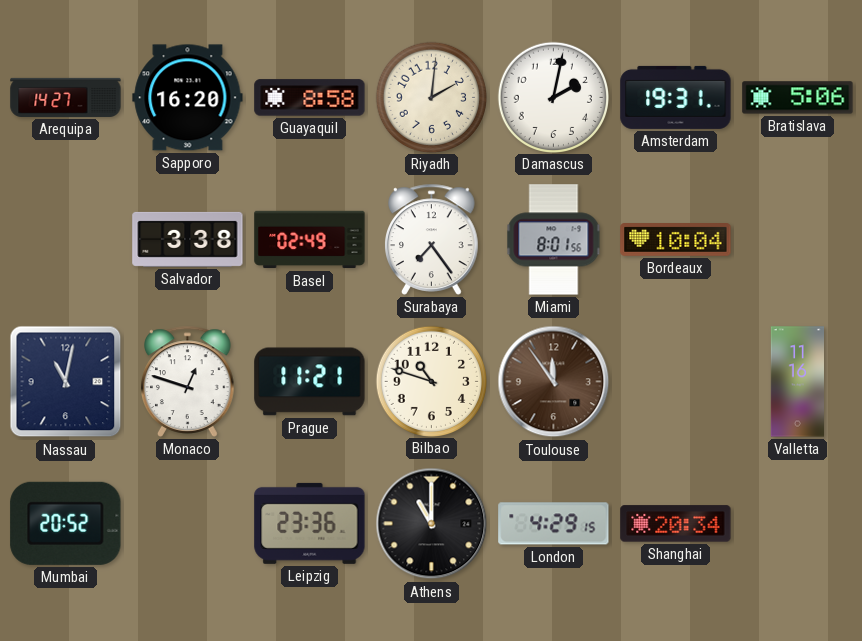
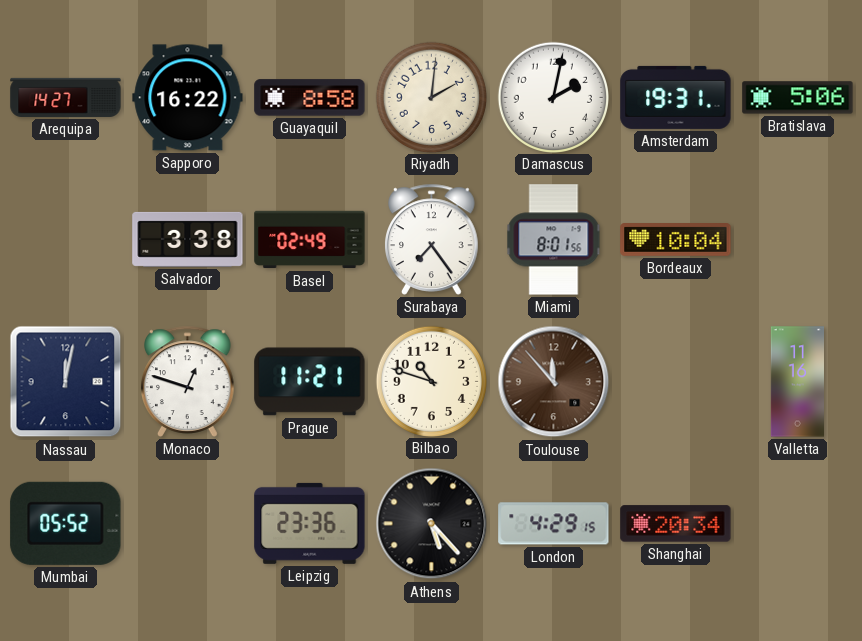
Sapporo: 16:20 -> 16:22
Nassau: 11:02 -> 12:02
Toulouse: 11:54 -> 11:53
Mumbai: 20:52 -> 05:52
Athens: 11:00 -> 5:23
